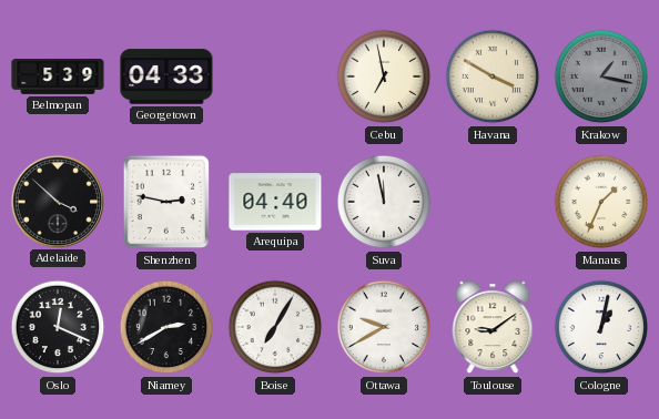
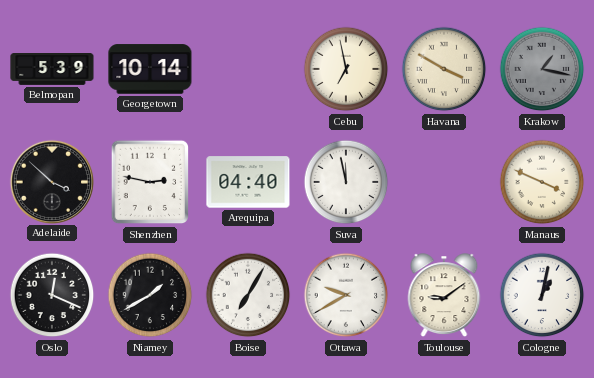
Georgetown: 04:33 -> 10:14
Manaus: 1:34 -> 3:49
Niamey: 2:40 -> 1:40
